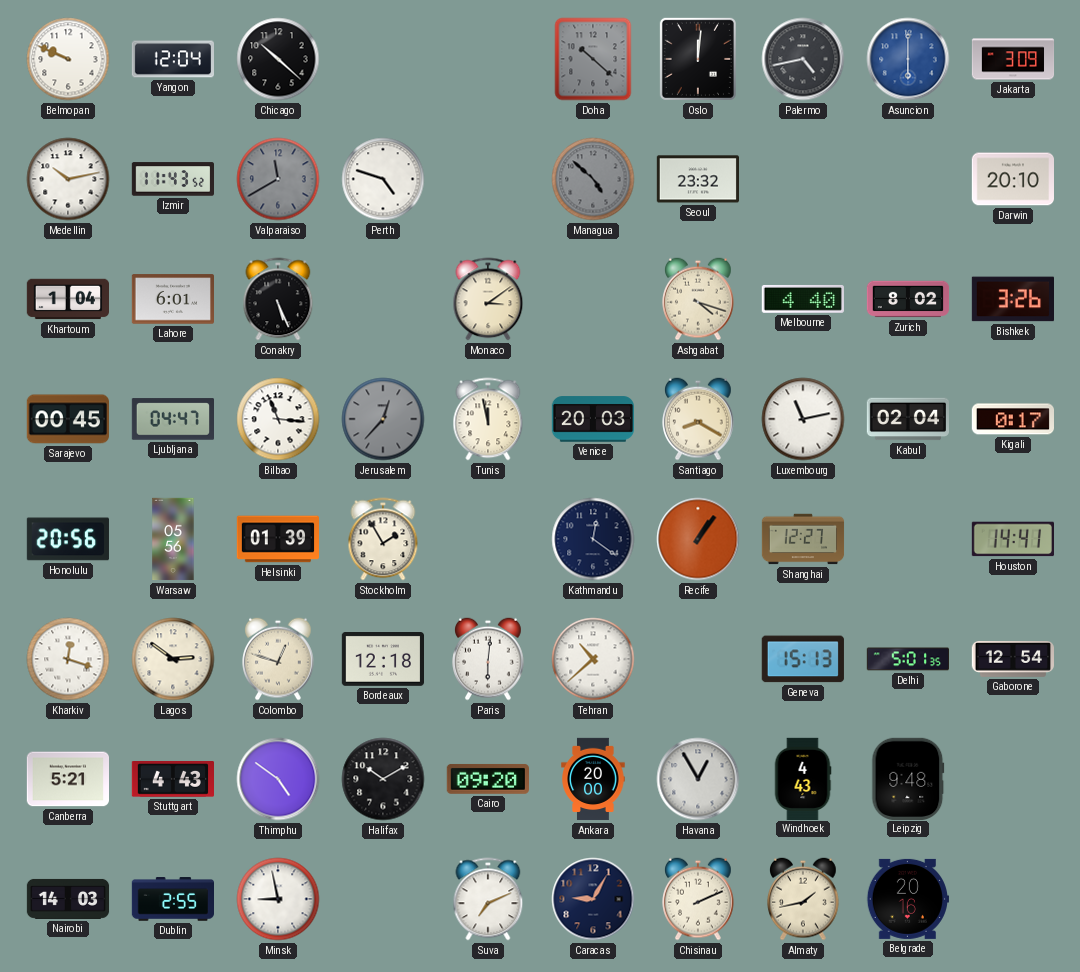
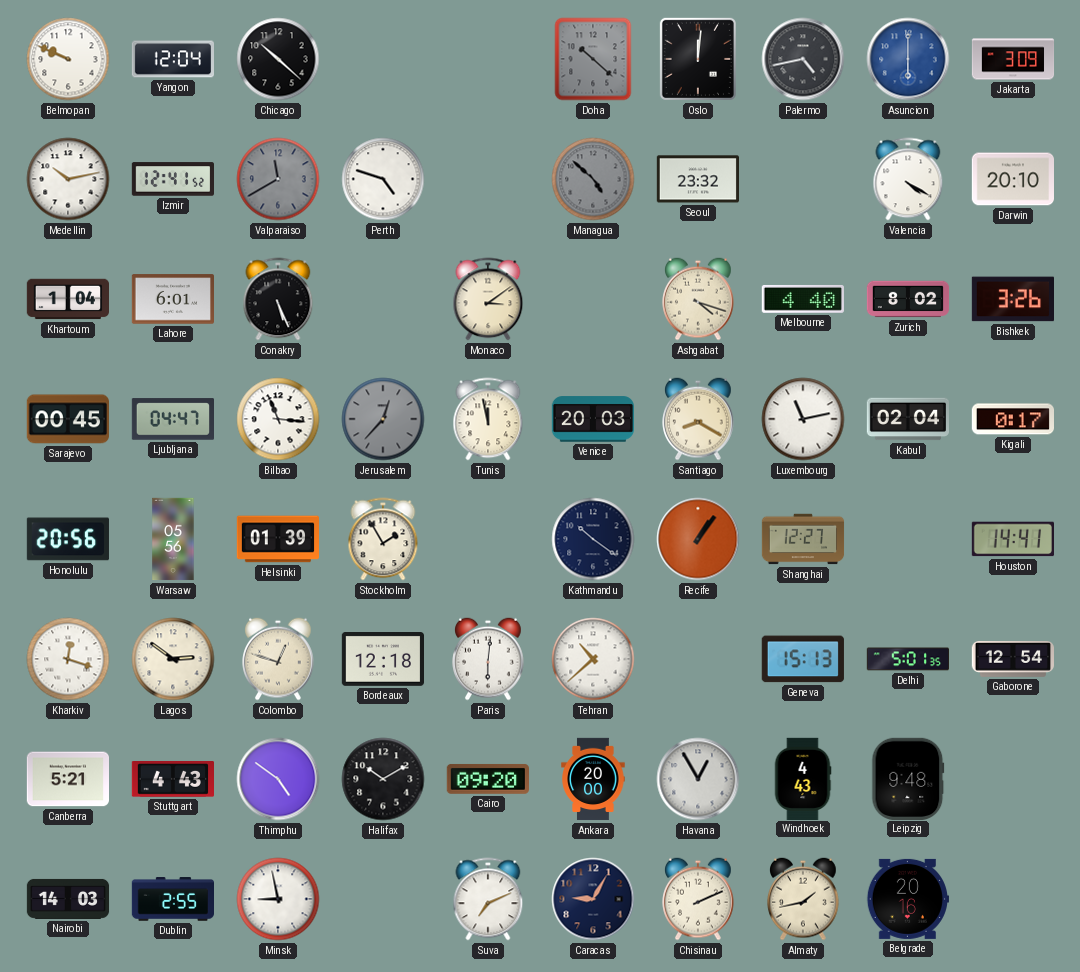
Izmir: 11:43 -> 12:41
Valencia: none -> 4:20
Kathmandu: 12:21 -> 10:21
